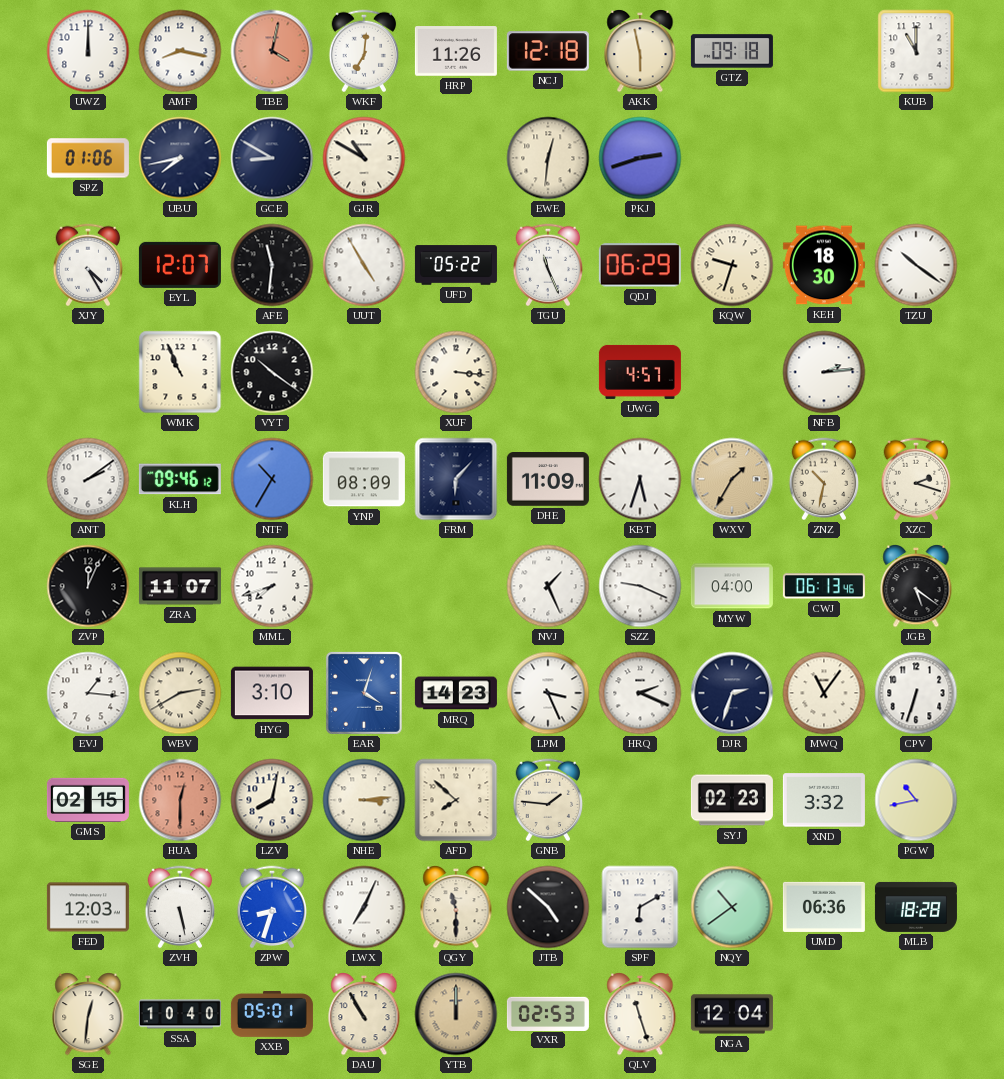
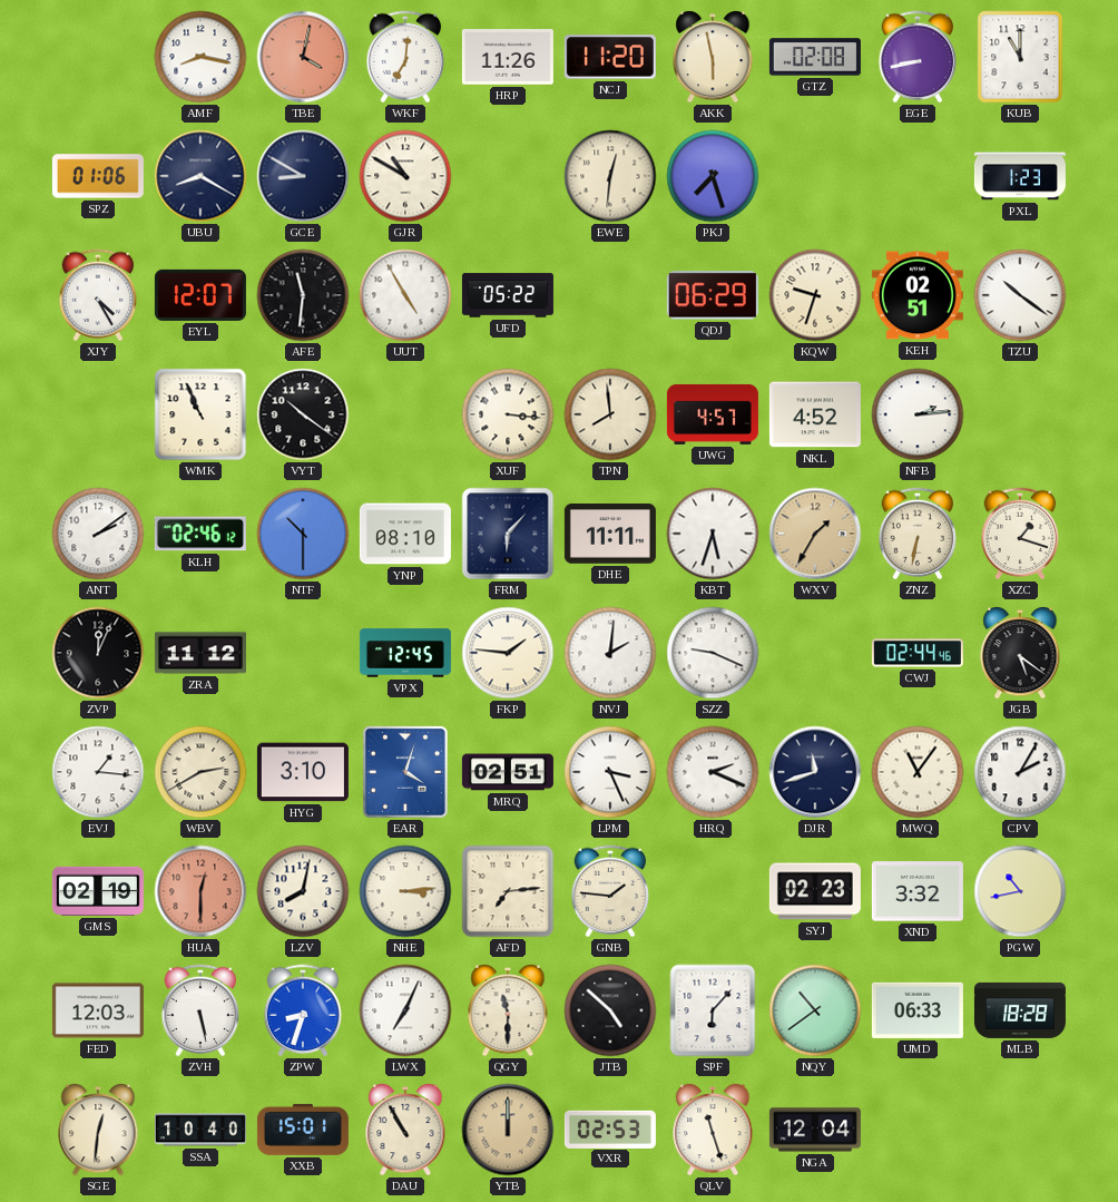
UWZ: 12:00 -> none
NCJ: 12:18 -> 11:20
GTZ: 09:18 -> 02:08
EGE: none -> 8:43
UBU: 7:43 -> 8:20
PKJ: 2:42 -> 7:27
PXL: none -> 1:23
TGU: 11:26 -> none
KEH: 18:30 -> 02:51
TPN: none -> 7:59
NKL: none -> 4:52
KLH: 09:46 -> 02:46
NTF: 10:35 -> 10:30
YNP: 08:09 -> 08:10
DHE: 11:09 -> 11:11
ZNZ: 10:32 -> 6:32
XZC: 2:18 -> 1:18
ZRA: 11:07 -> 11:12
MML: 7:42 -> none
VPX: none -> 12:45
FKP: none -> 1:46
NVJ: 1:26 -> 2:01
MYW: 04:00 -> none
CWJ: 06:13 -> 02:44
MRQ: 14:23 -> 02:51
DJR: 2:33 -> 11:42
CPV: 6:33 -> 2:05
GMS: 02:15 -> 02:19
AFD: 7:52 -> 7:14
SPF: 6:10 -> 6:07
UMD: 06:36 -> 06:33
XXB: 05:01 -> 15:01
